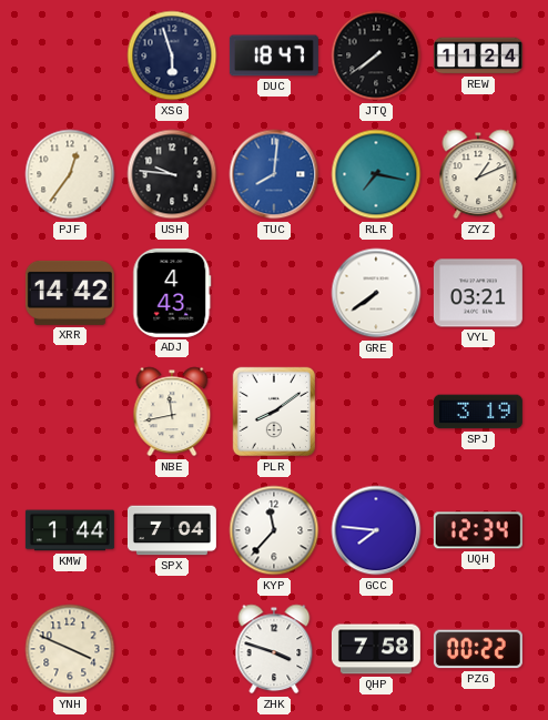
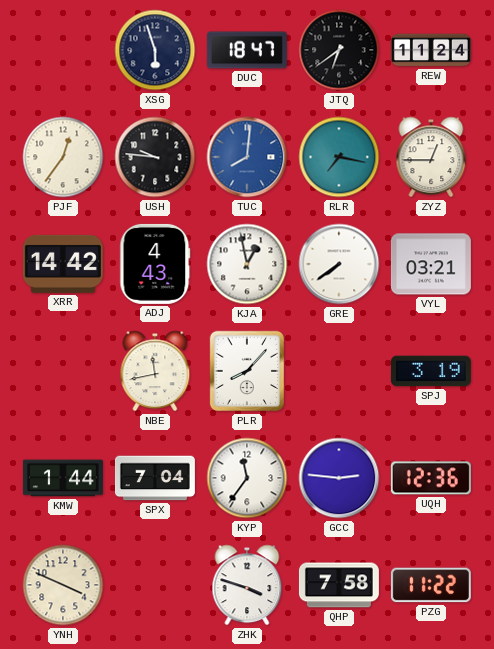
JTQ: 7:39 -> 6:39
ZYZ: 1:11 -> 12:45
KJA: none -> 12:58
PLR: 8:09 -> 8:07
KYP: 11:37 -> 11:36
GCC: 7:46 -> 2:46
UQH: 12:34 -> 12:36
PZG: 00:22 -> 11:22
